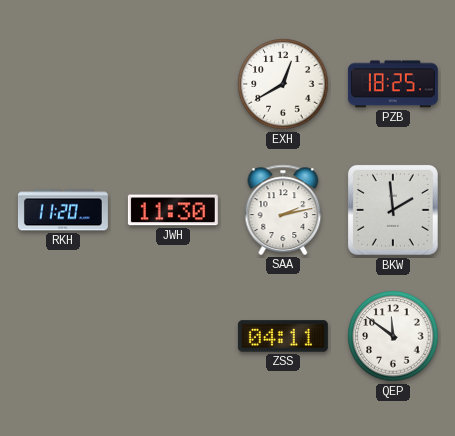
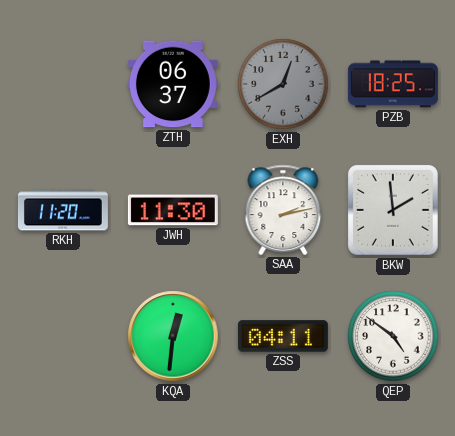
ZTH: none -> 06:37
EXH dial: white -> grey
KQA: none -> 12:31
QEP: 11:51 -> 4:51
